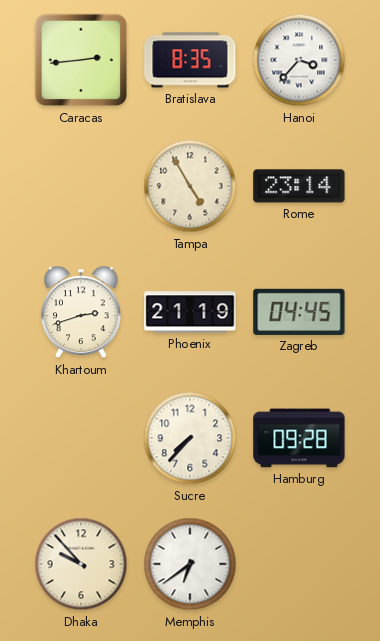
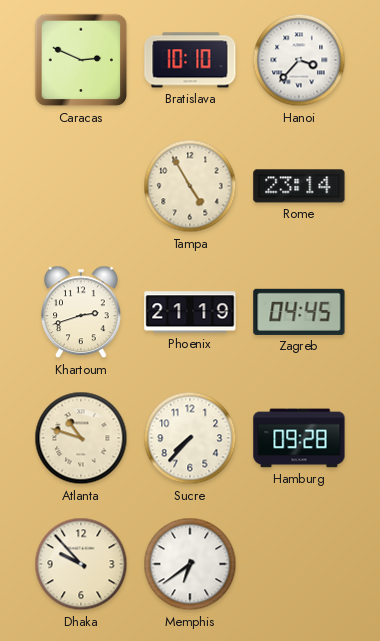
Caracas: 2:44 -> 2:49
Bratislava: 8:35 -> 10:10
Atlanta: none -> 10:48
